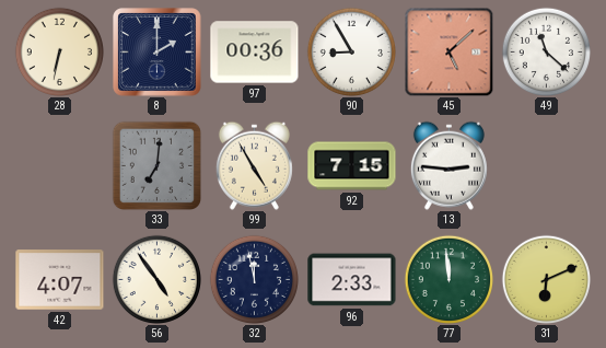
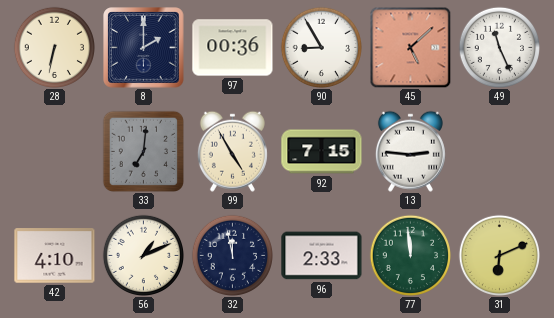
49: 11:22 -> 11:26
42: 4:07 -> 4:10
56: 4:54 -> 1:11
